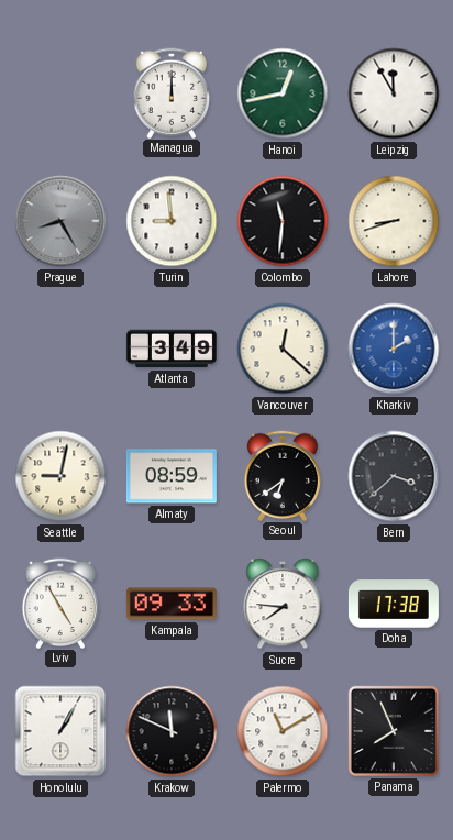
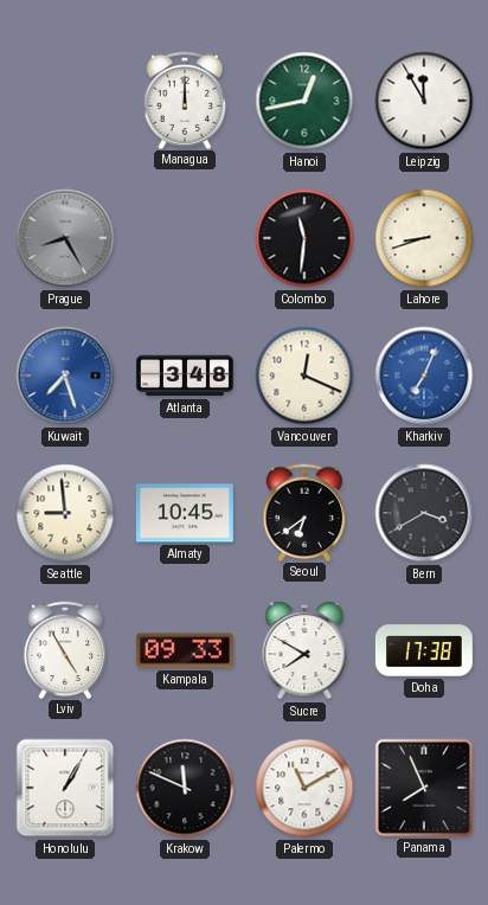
Turin: 8:59 -> none
Kuwait: none -> 7:27
Atlanta: 3:49 -> 3:48
Vancouver: 12:22 -> 12:19
Kharkiv: 2:00 -> 7:04
Seattle: 9:02 -> 8:59
Almaty: 08:59 -> 10:45
Bern: 3:38 -> 3:40
Sucre: 7:46 -> 7:50
